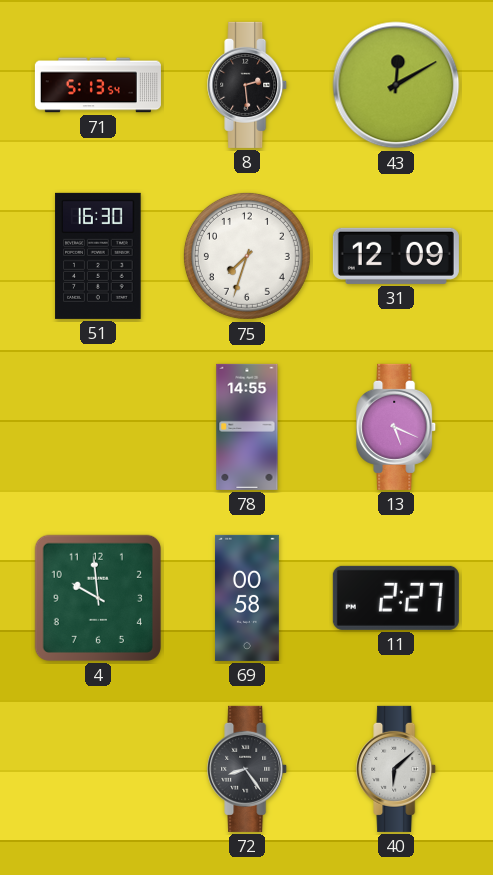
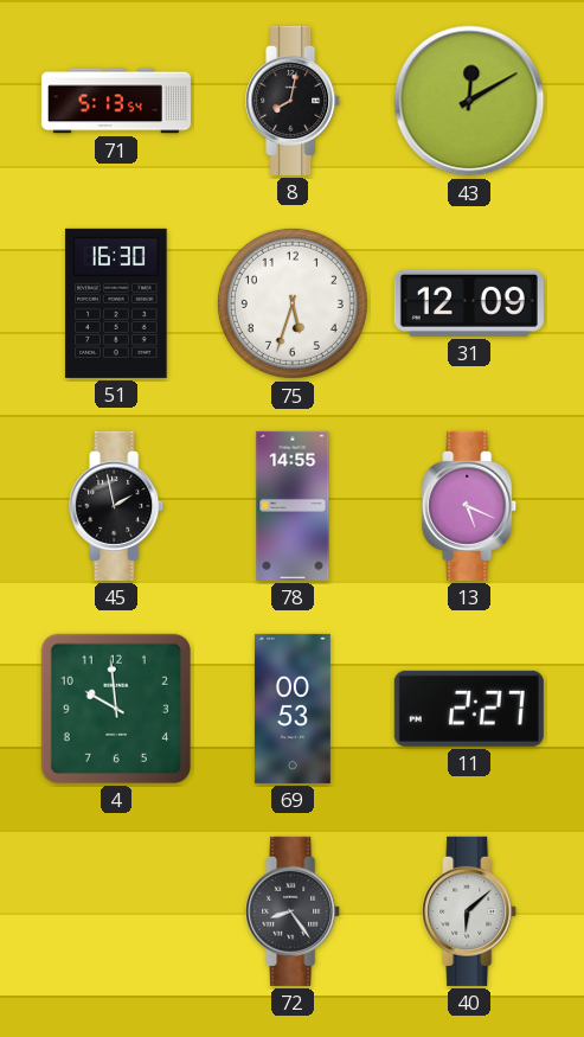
8: 2:29 -> 8:02
75: 7:33 -> 5:33
45: none -> 1:58
69: 00:58 -> 00:53
